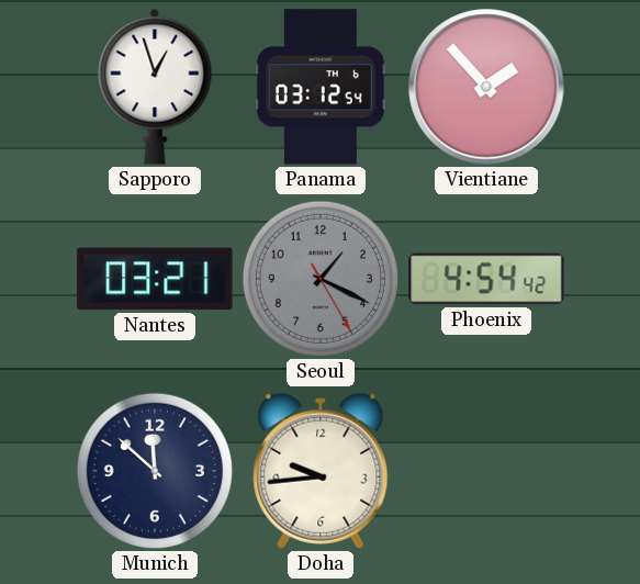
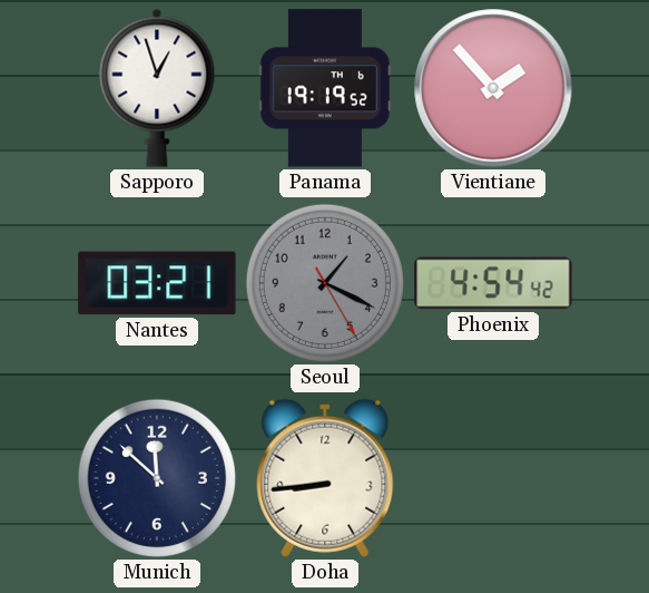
Panama: 03:12 -> 19:19
Doha: 9:44 -> 8:44
